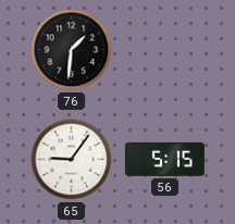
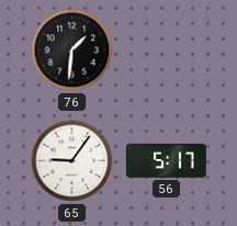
56: 5:15 -> 5:17
